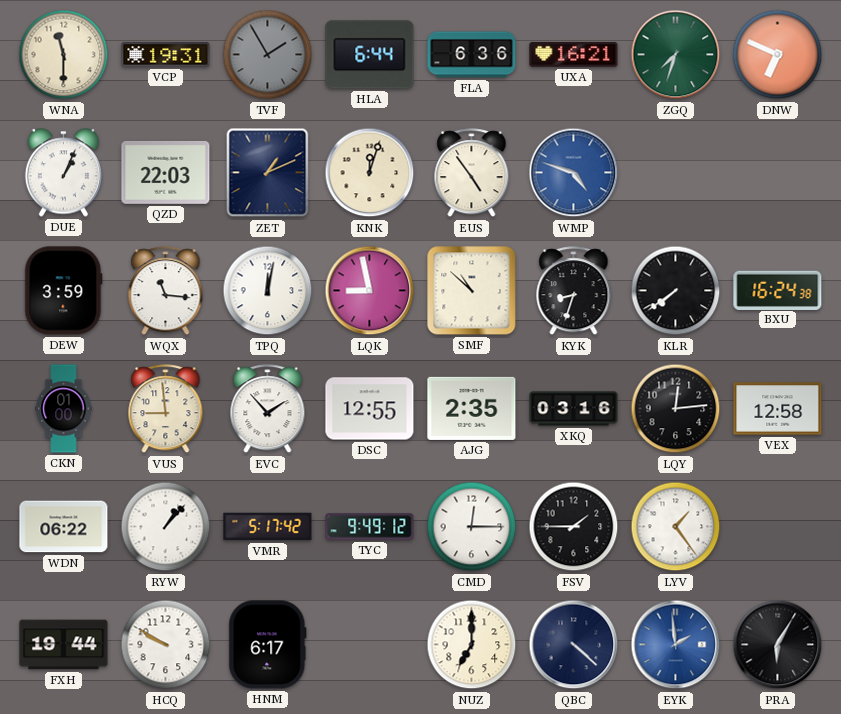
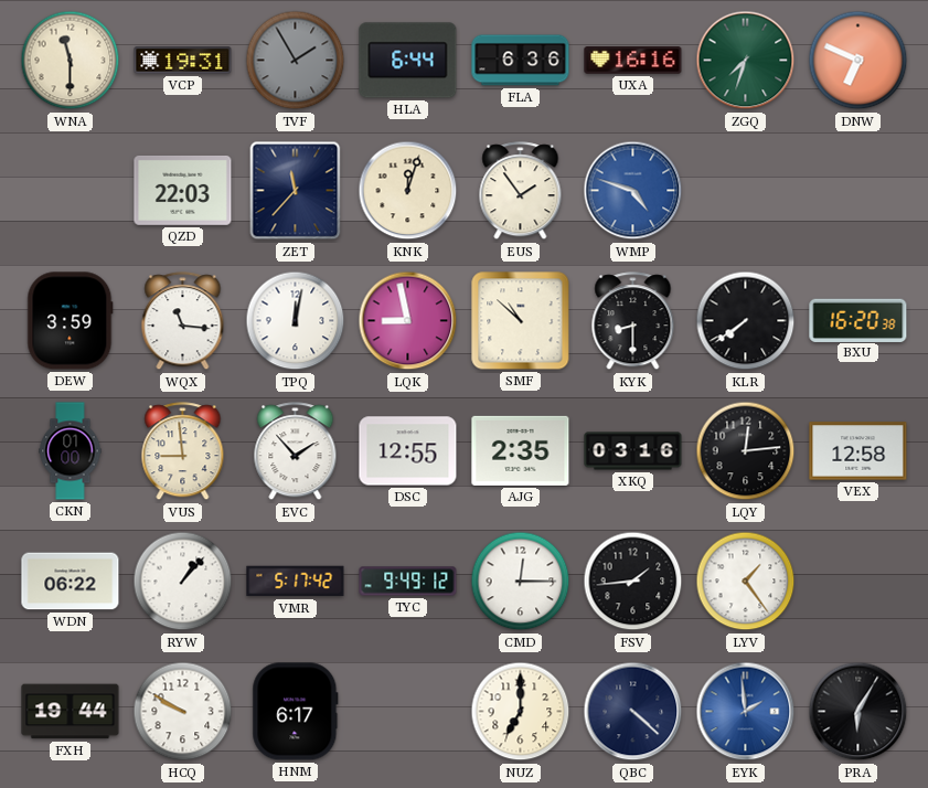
UXA: 16:21 -> 16:16
DUE: 1:04 -> none
ZET: 1:11 -> 11:37
EUS: 4:54 -> 1:54
KYK: 8:33 -> 8:30
BXU: 16:24 -> 16:20
FSV: 1:45 -> 1:44
